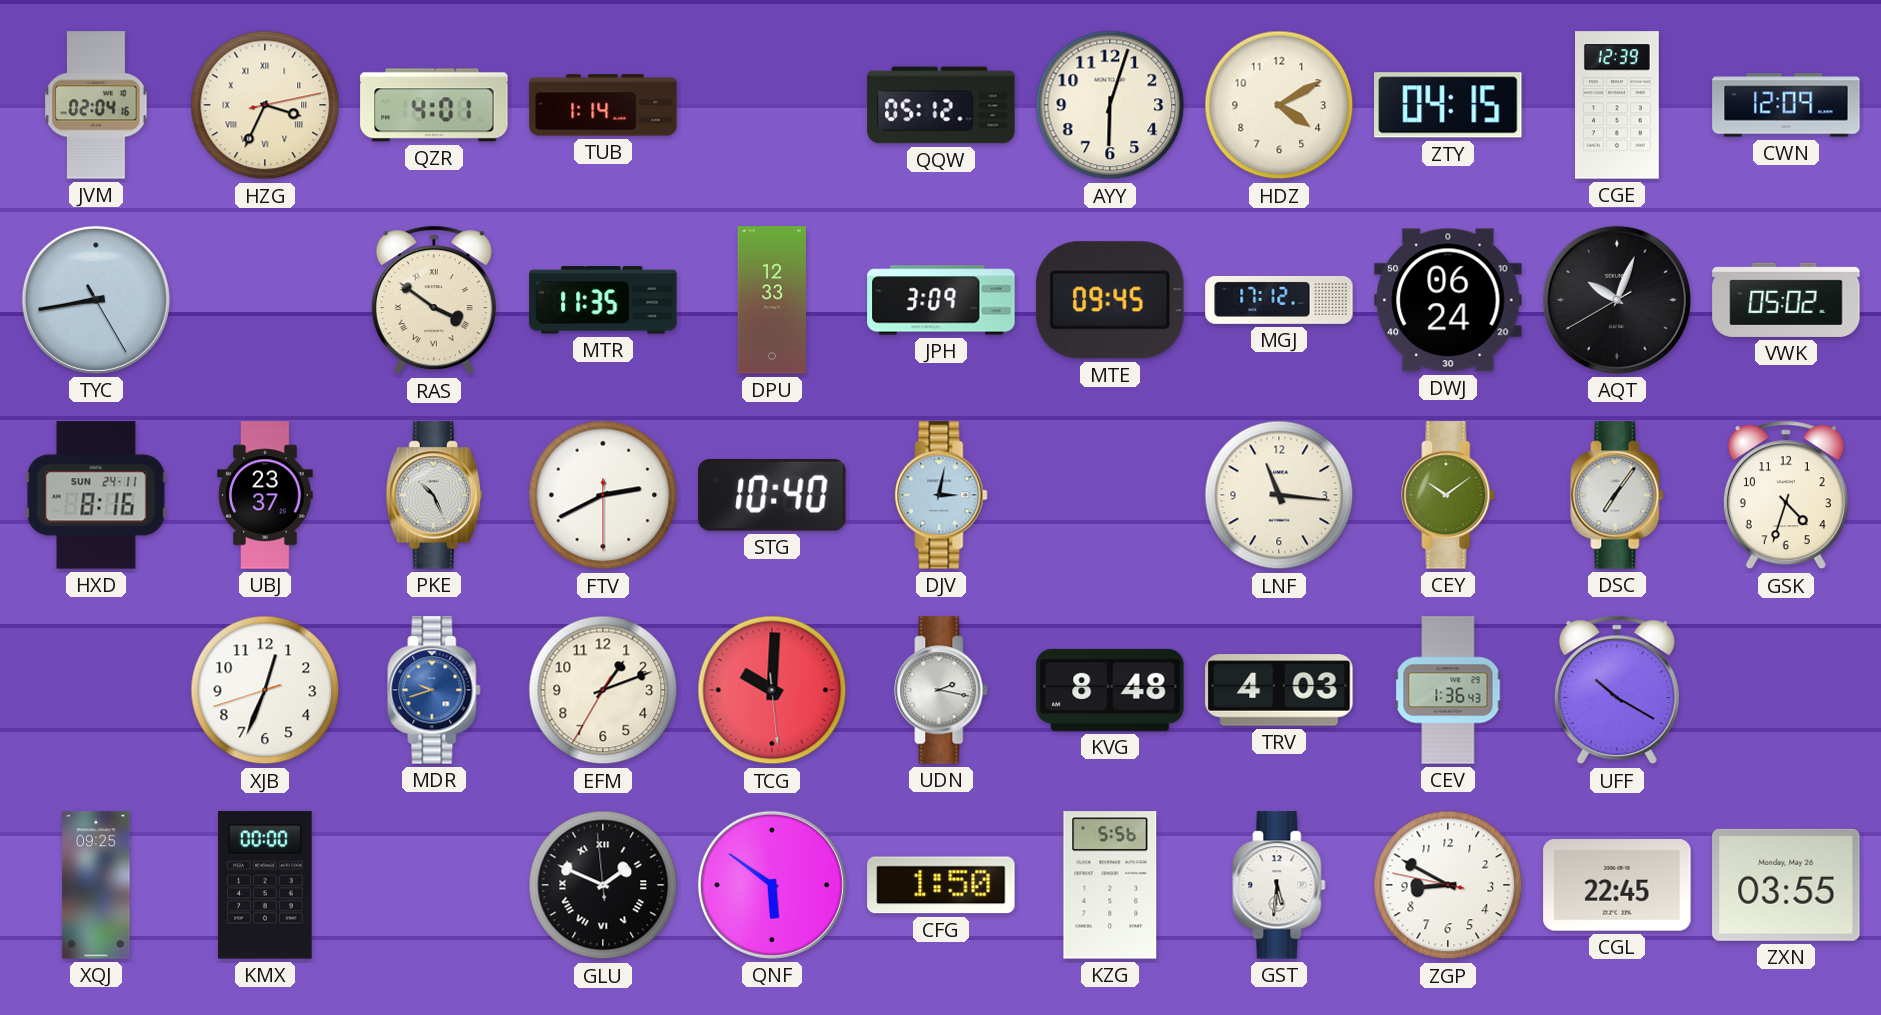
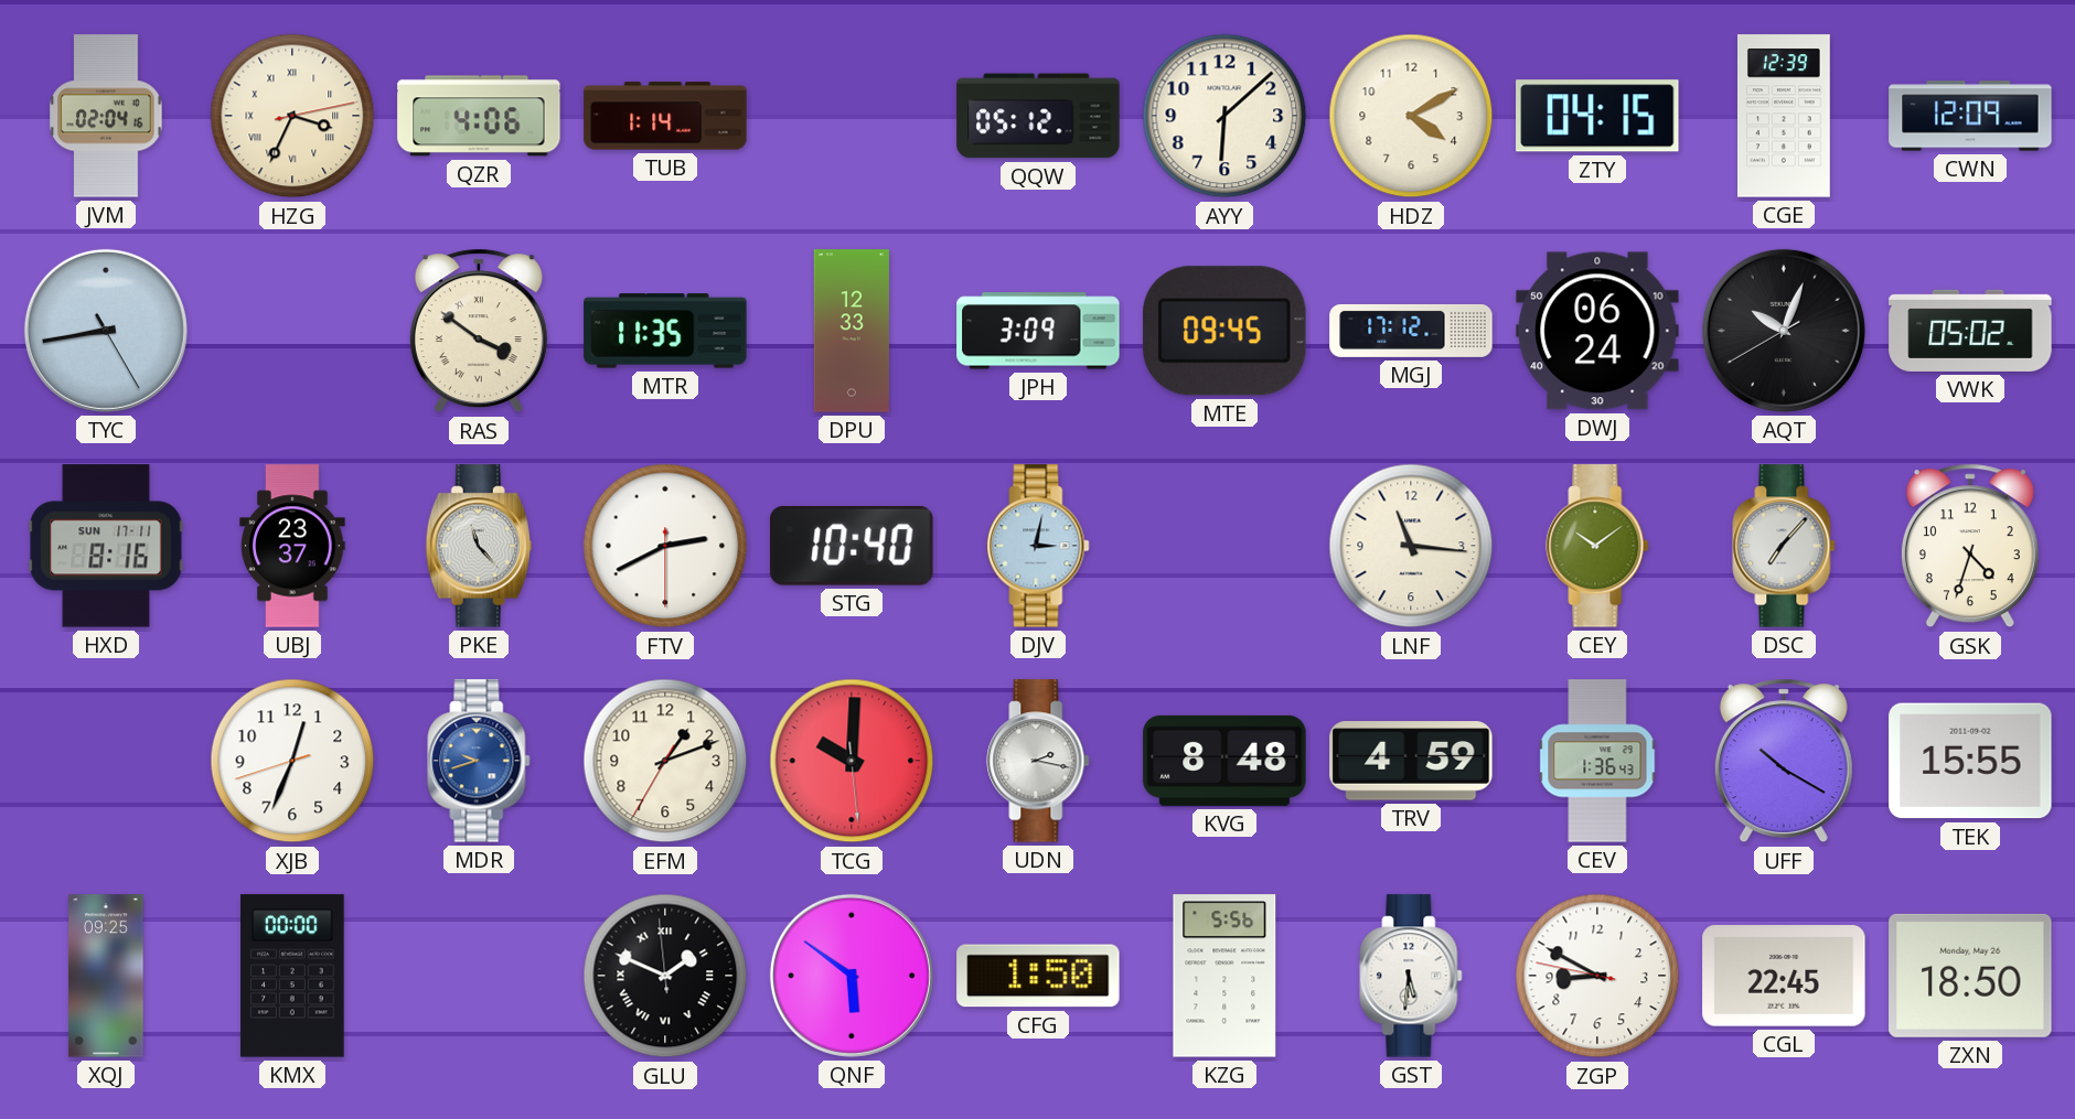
QZR: 4:01 -> 4:06
AYY: 6:03 -> 6:08
HXD date: SUN 24-11 -> SUN 17-11
PKE: 10:26 -> 11:23
DSC: 7:06 -> 7:07
TRV: 4:03 -> 4:59
TEK: none -> 15:55
ZXN: 03:55 -> 18:50
